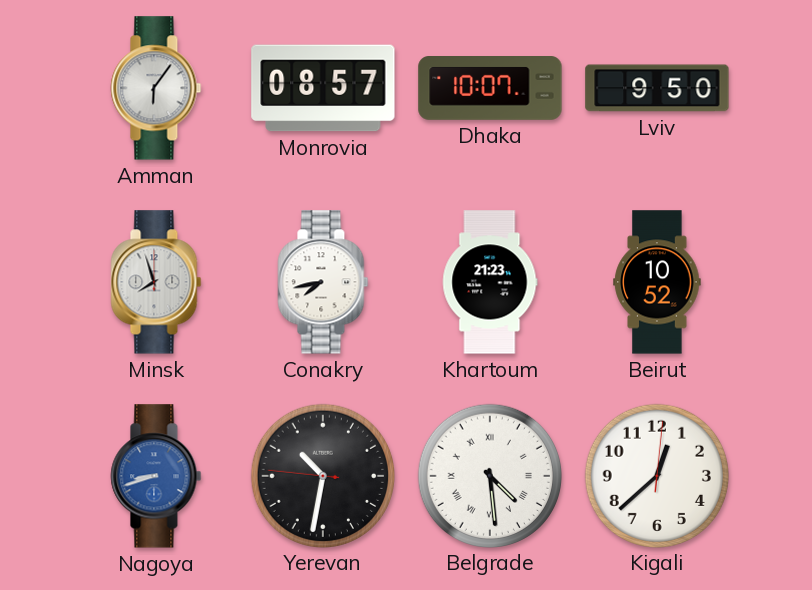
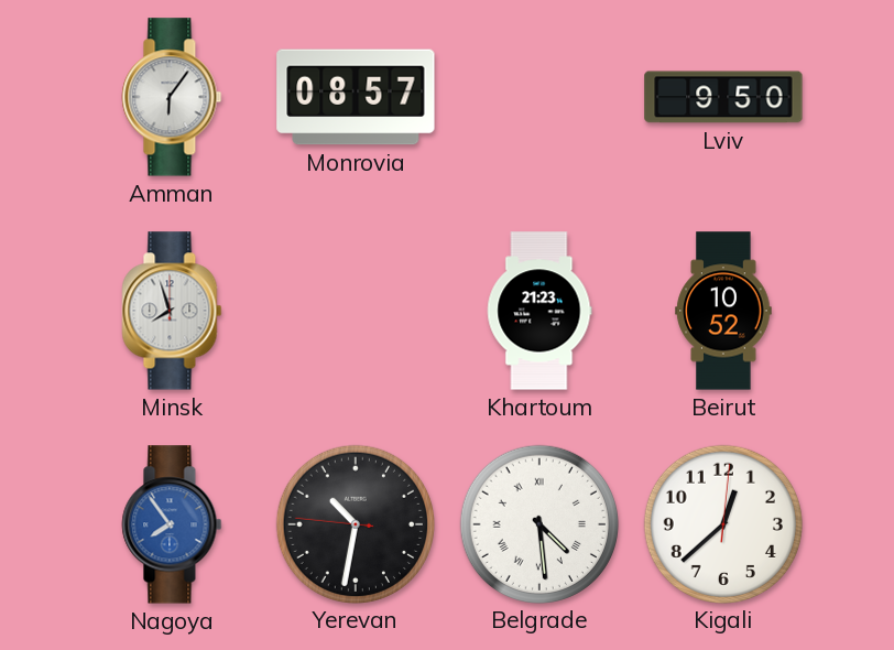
Dhaka: 10:07 -> none
Conakry: 7:43 -> none
Nagoya: 8:42 -> 7:54
